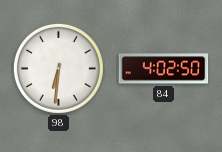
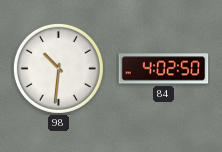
98: 6:31 -> 10:31
